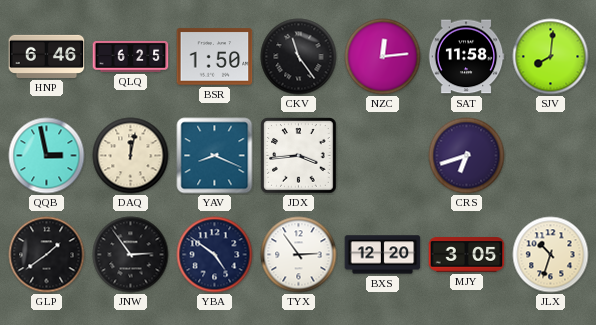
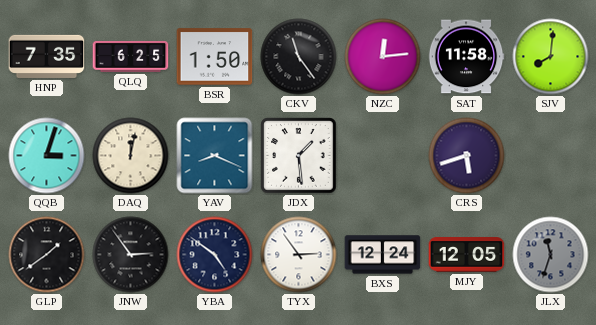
HNP: 6:46 -> 7:35
QQB: 2:58 -> 3:03
JDX: 3:44 -> 1:29
CRS: 6:42 -> 5:42
BXS: 12:20 -> 12:24
MJY: 3:05 -> 12:05
JLX: 10:33 -> 11:33
JLX dial: cream -> grey
